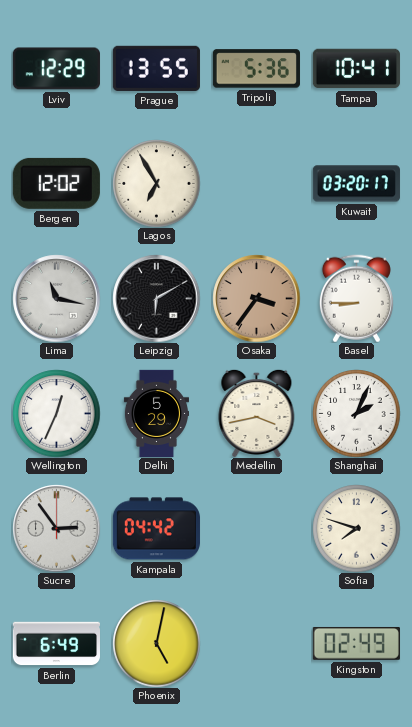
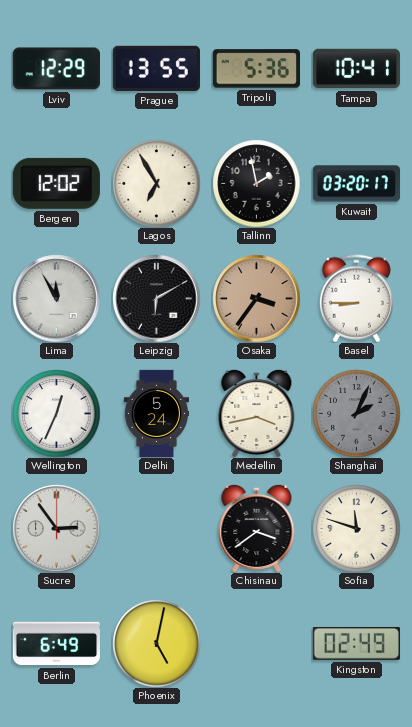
Tallinn: none -> 1:58
Lima: 11:17 -> 11:55
Delhi: 5:29 -> 5:24
Shanghai dial: white -> grey
Kampala: 04:42 -> none
Chisinau: none -> 3:39
Sofia: 7:48 -> 11:48
